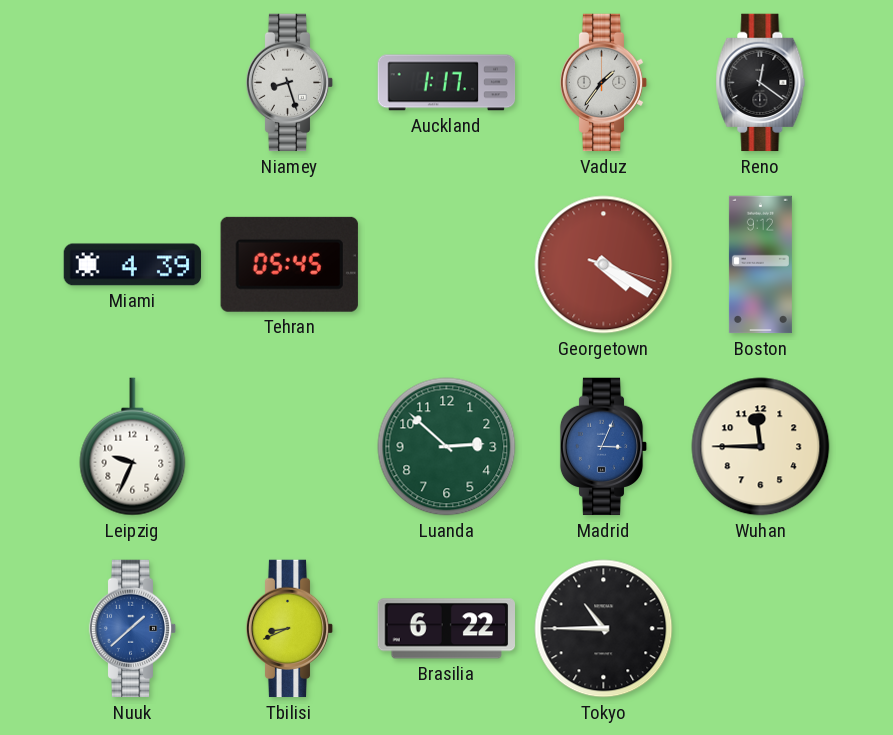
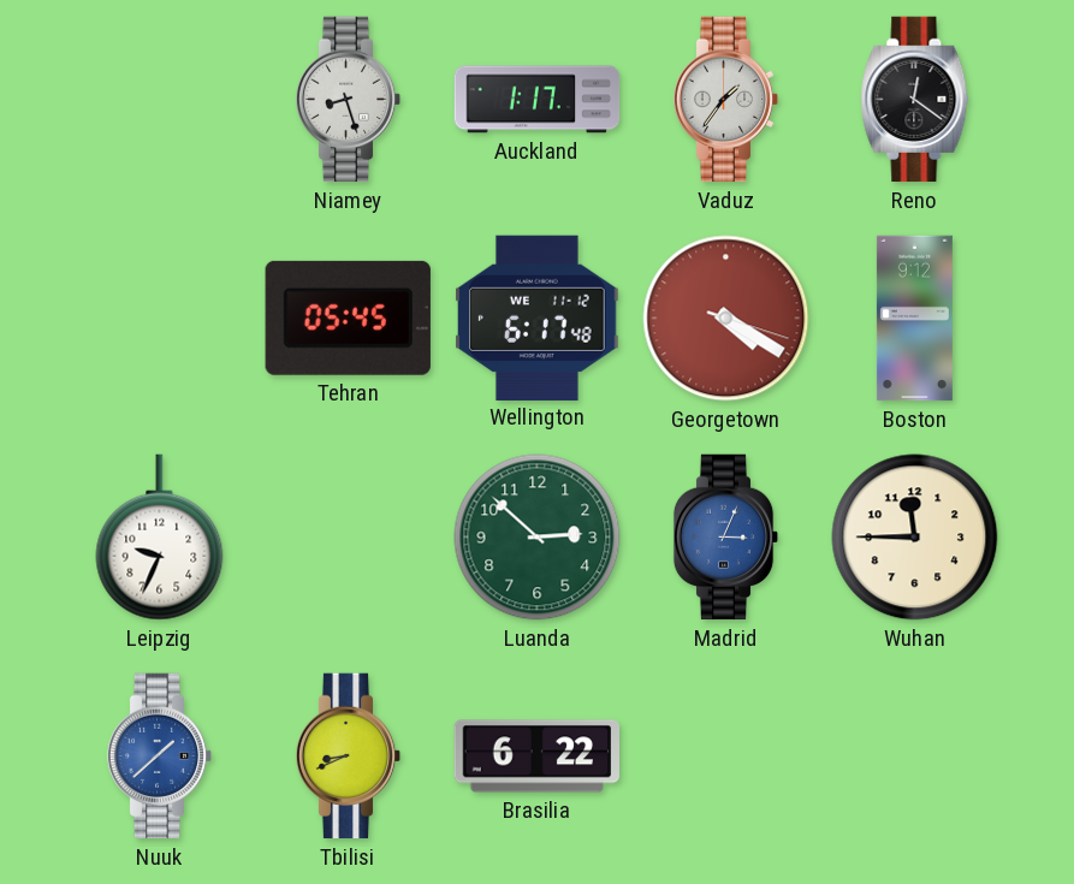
Miami: 4:39 -> none
Wellington: none -> 6:17
Tokyo: 10:45 -> none
